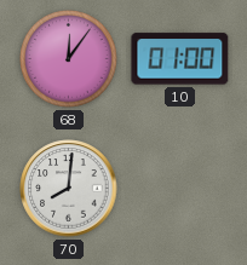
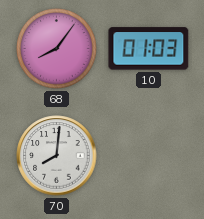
68: 12:06 -> 8:06
10: 01:00 -> 01:03
